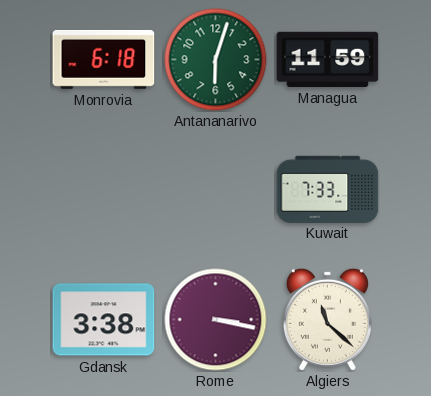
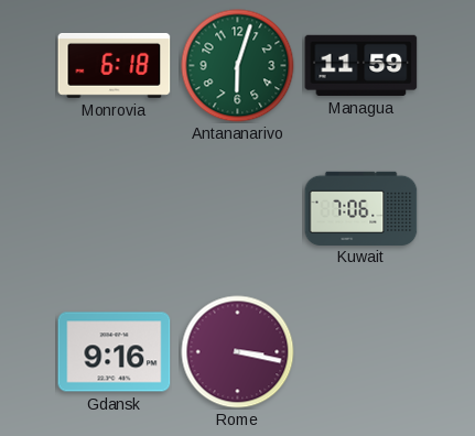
Kuwait: 7:33 -> 7:06
Gdansk: 3:38 -> 9:16
Algiers: 11:22 -> none
